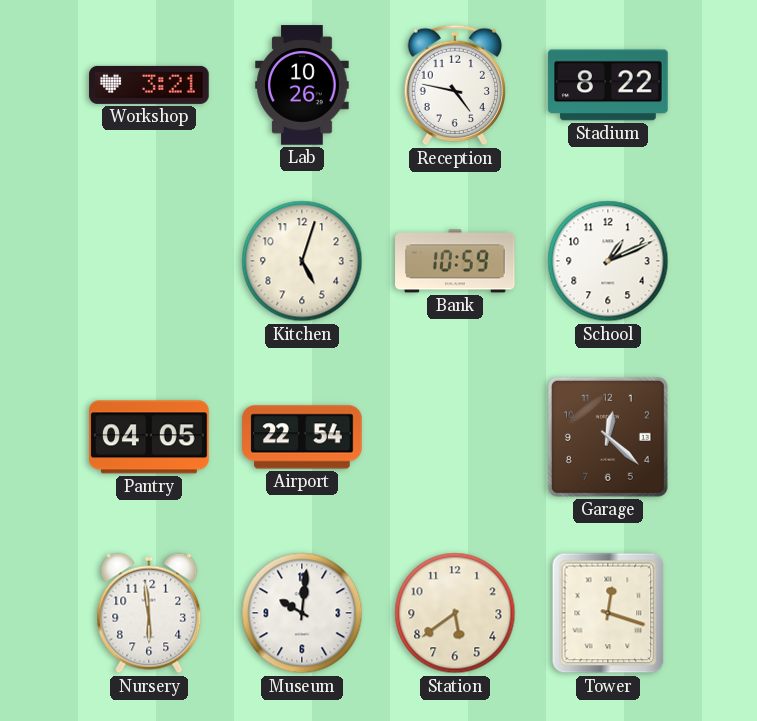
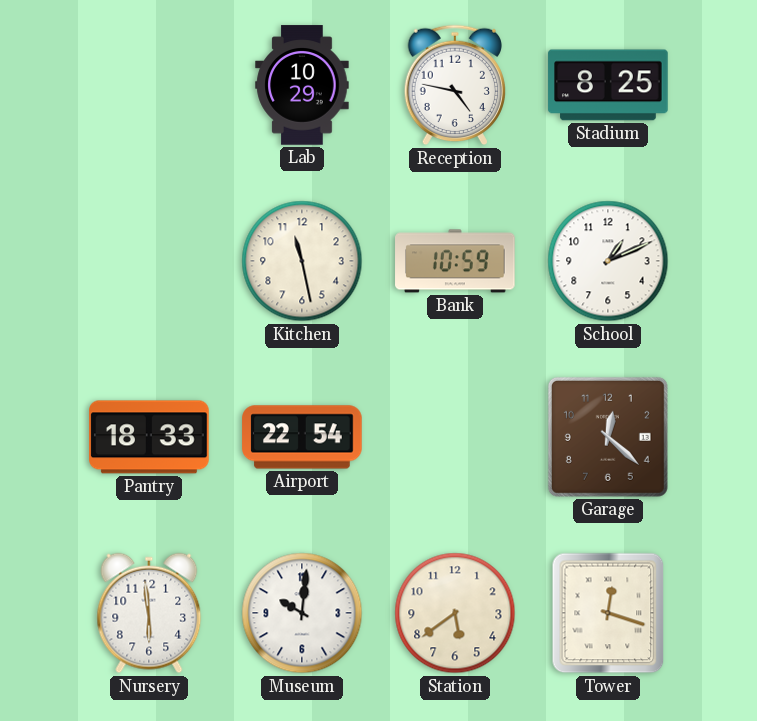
Workshop: 3:21 -> none
Lab: 10:26 -> 10:29
Stadium: 8:22 -> 8:25
Kitchen: 5:03 -> 11:28
Pantry: 04:05 -> 18:33
